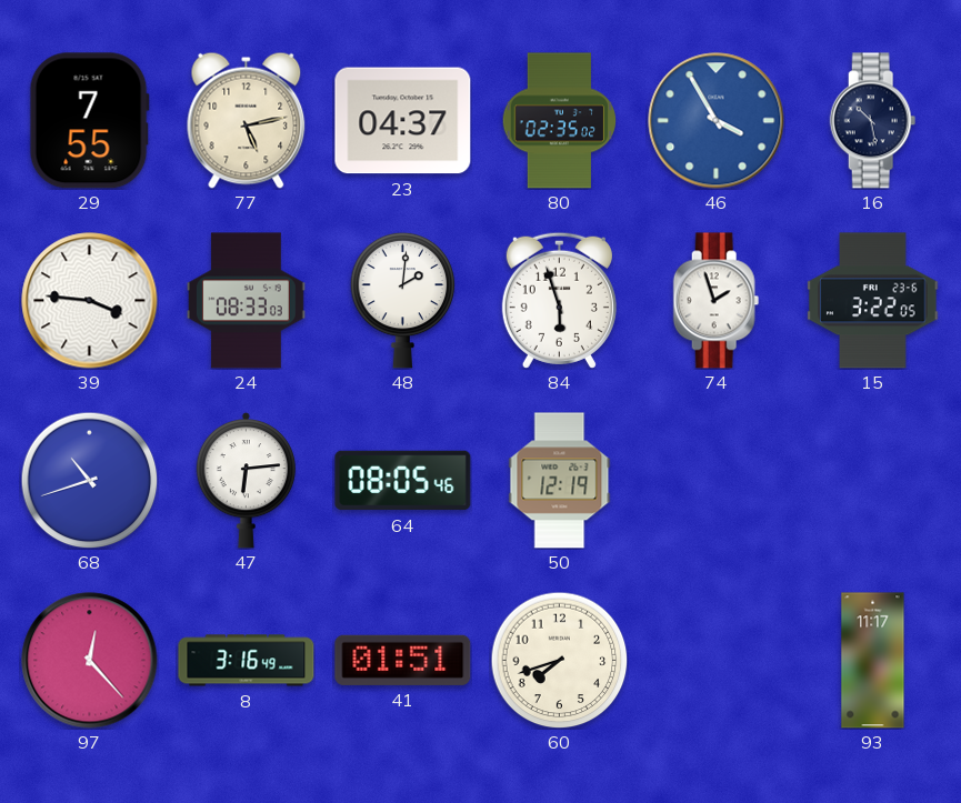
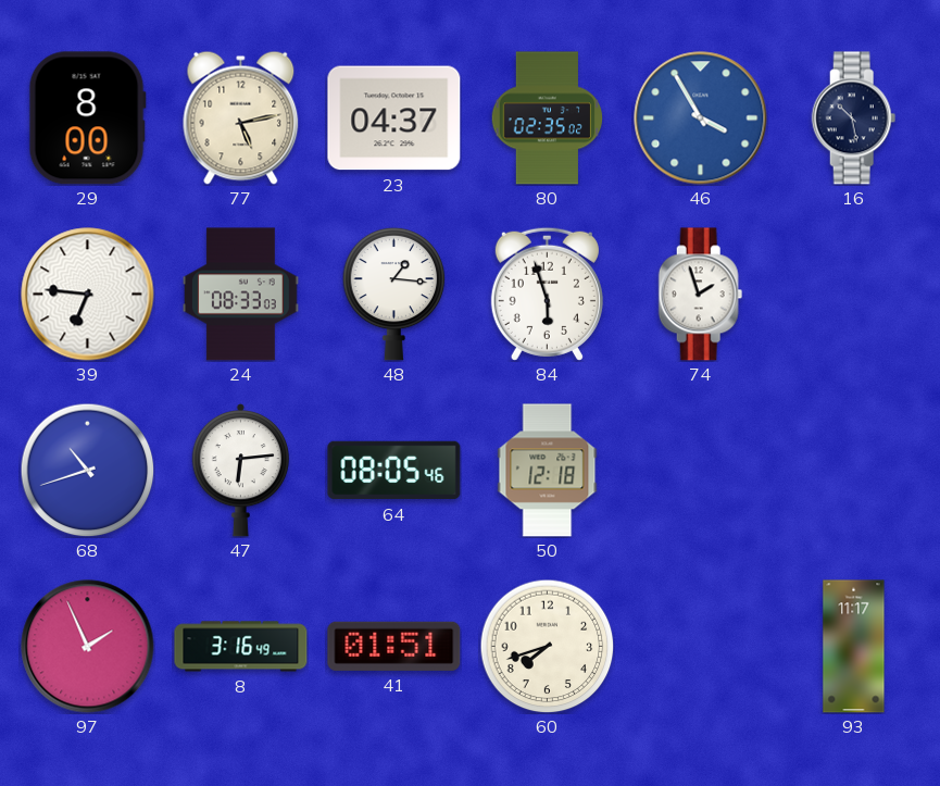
29: 7:55 -> 8:00
39: 3:46 -> 6:46
48: 2:01 -> 1:16
15: 3:22 -> none
50: 12:19 -> 12:18
97: 12:23 -> 1:56
